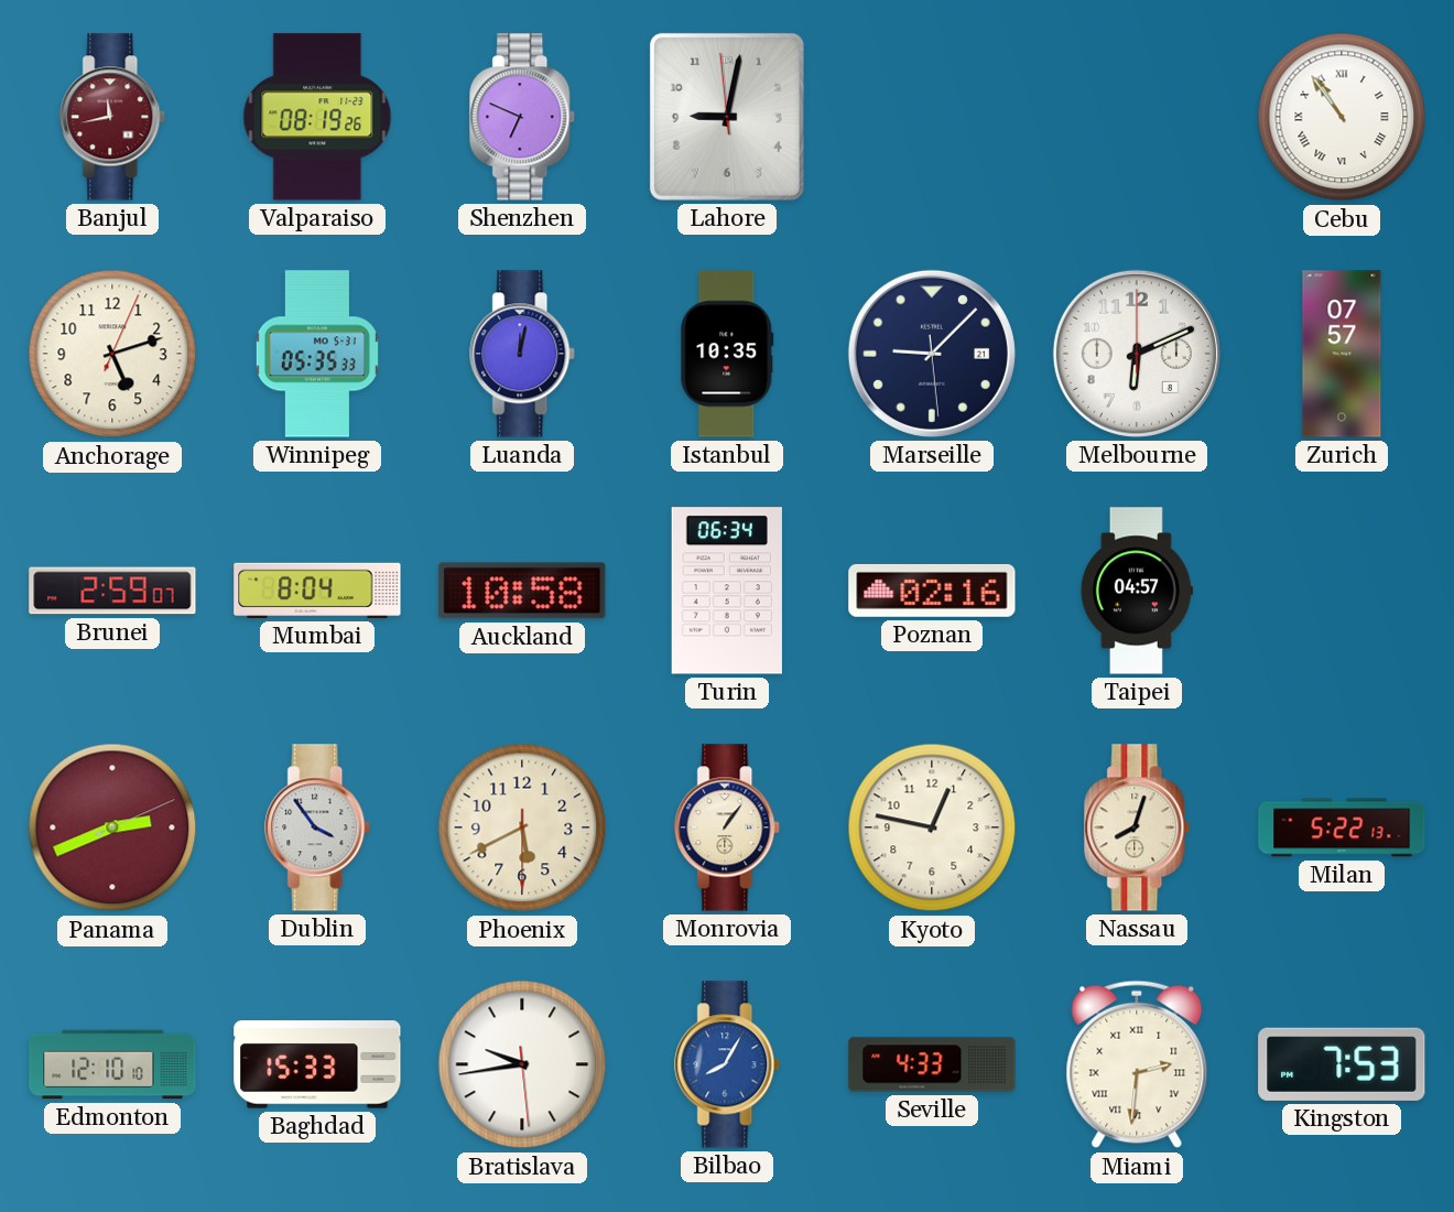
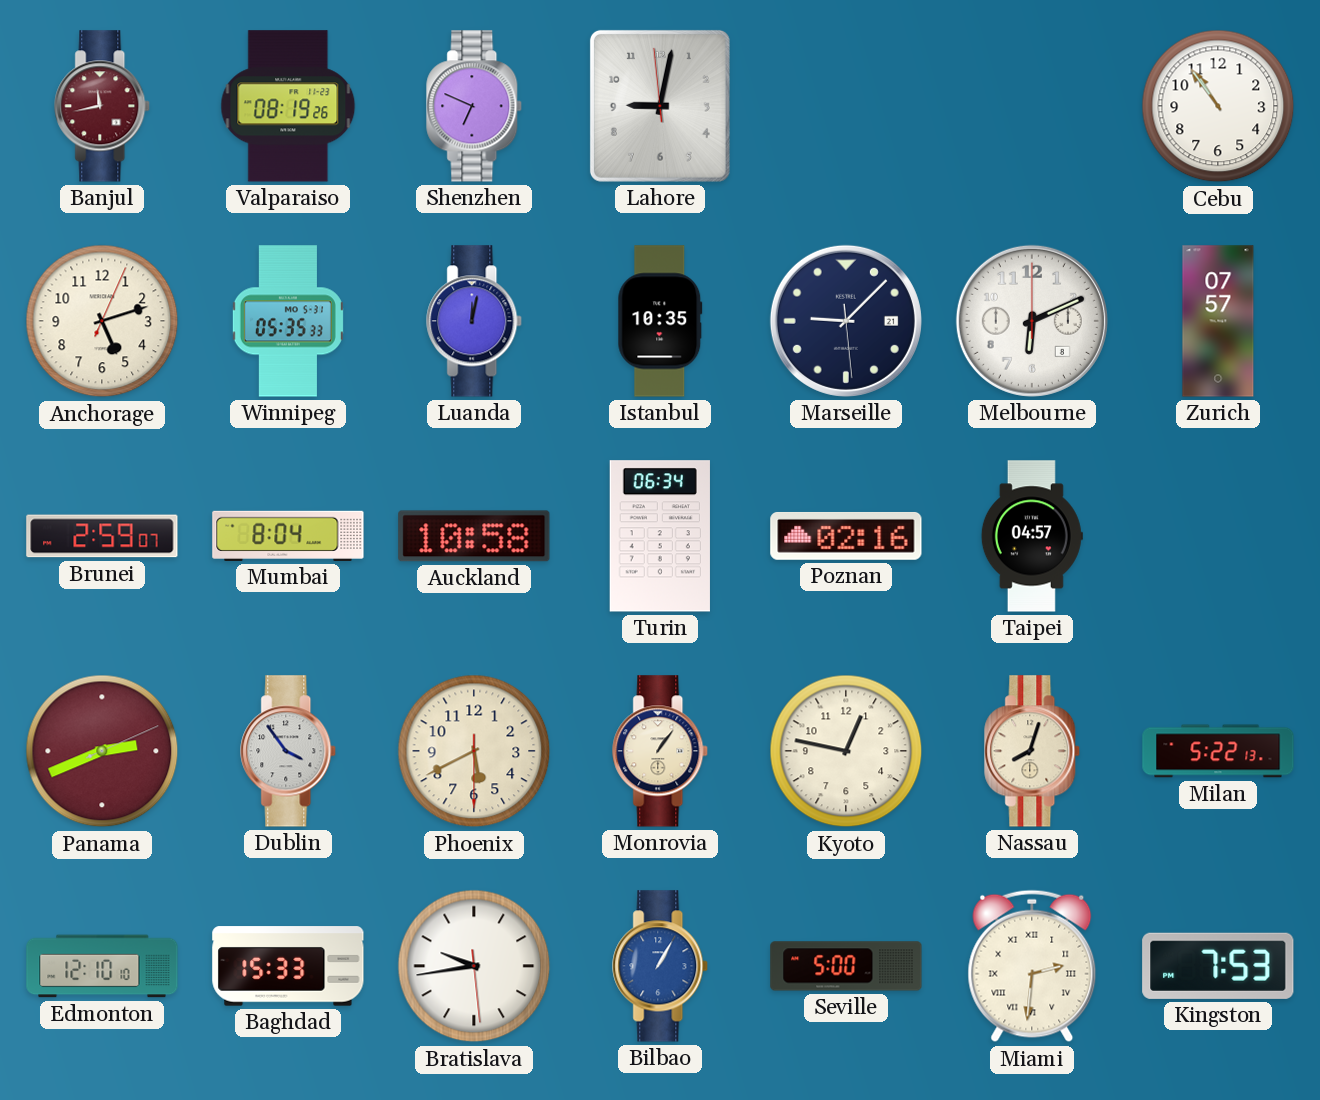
Cebu numerals: Roman -> Arabic
Bilbao: 8:05 -> 1:05
Seville: 4:33 -> 5:00
